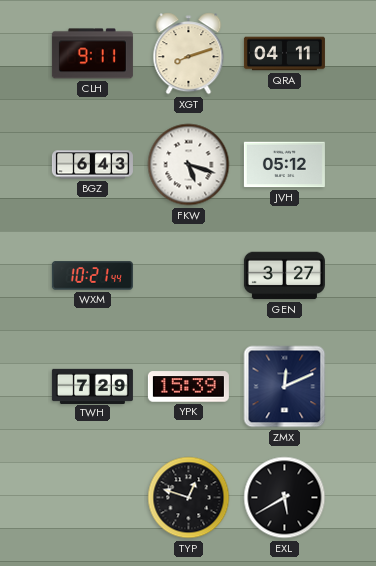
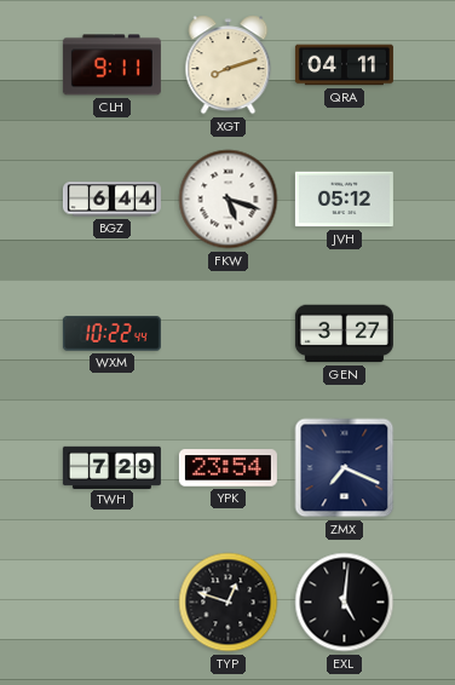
BGZ: 6:43 -> 6:44
WXM: 10:21 -> 10:22
YPK: 15:39 -> 23:54
ZMX: 12:11 -> 7:19
EXL: 5:40 -> 5:01
